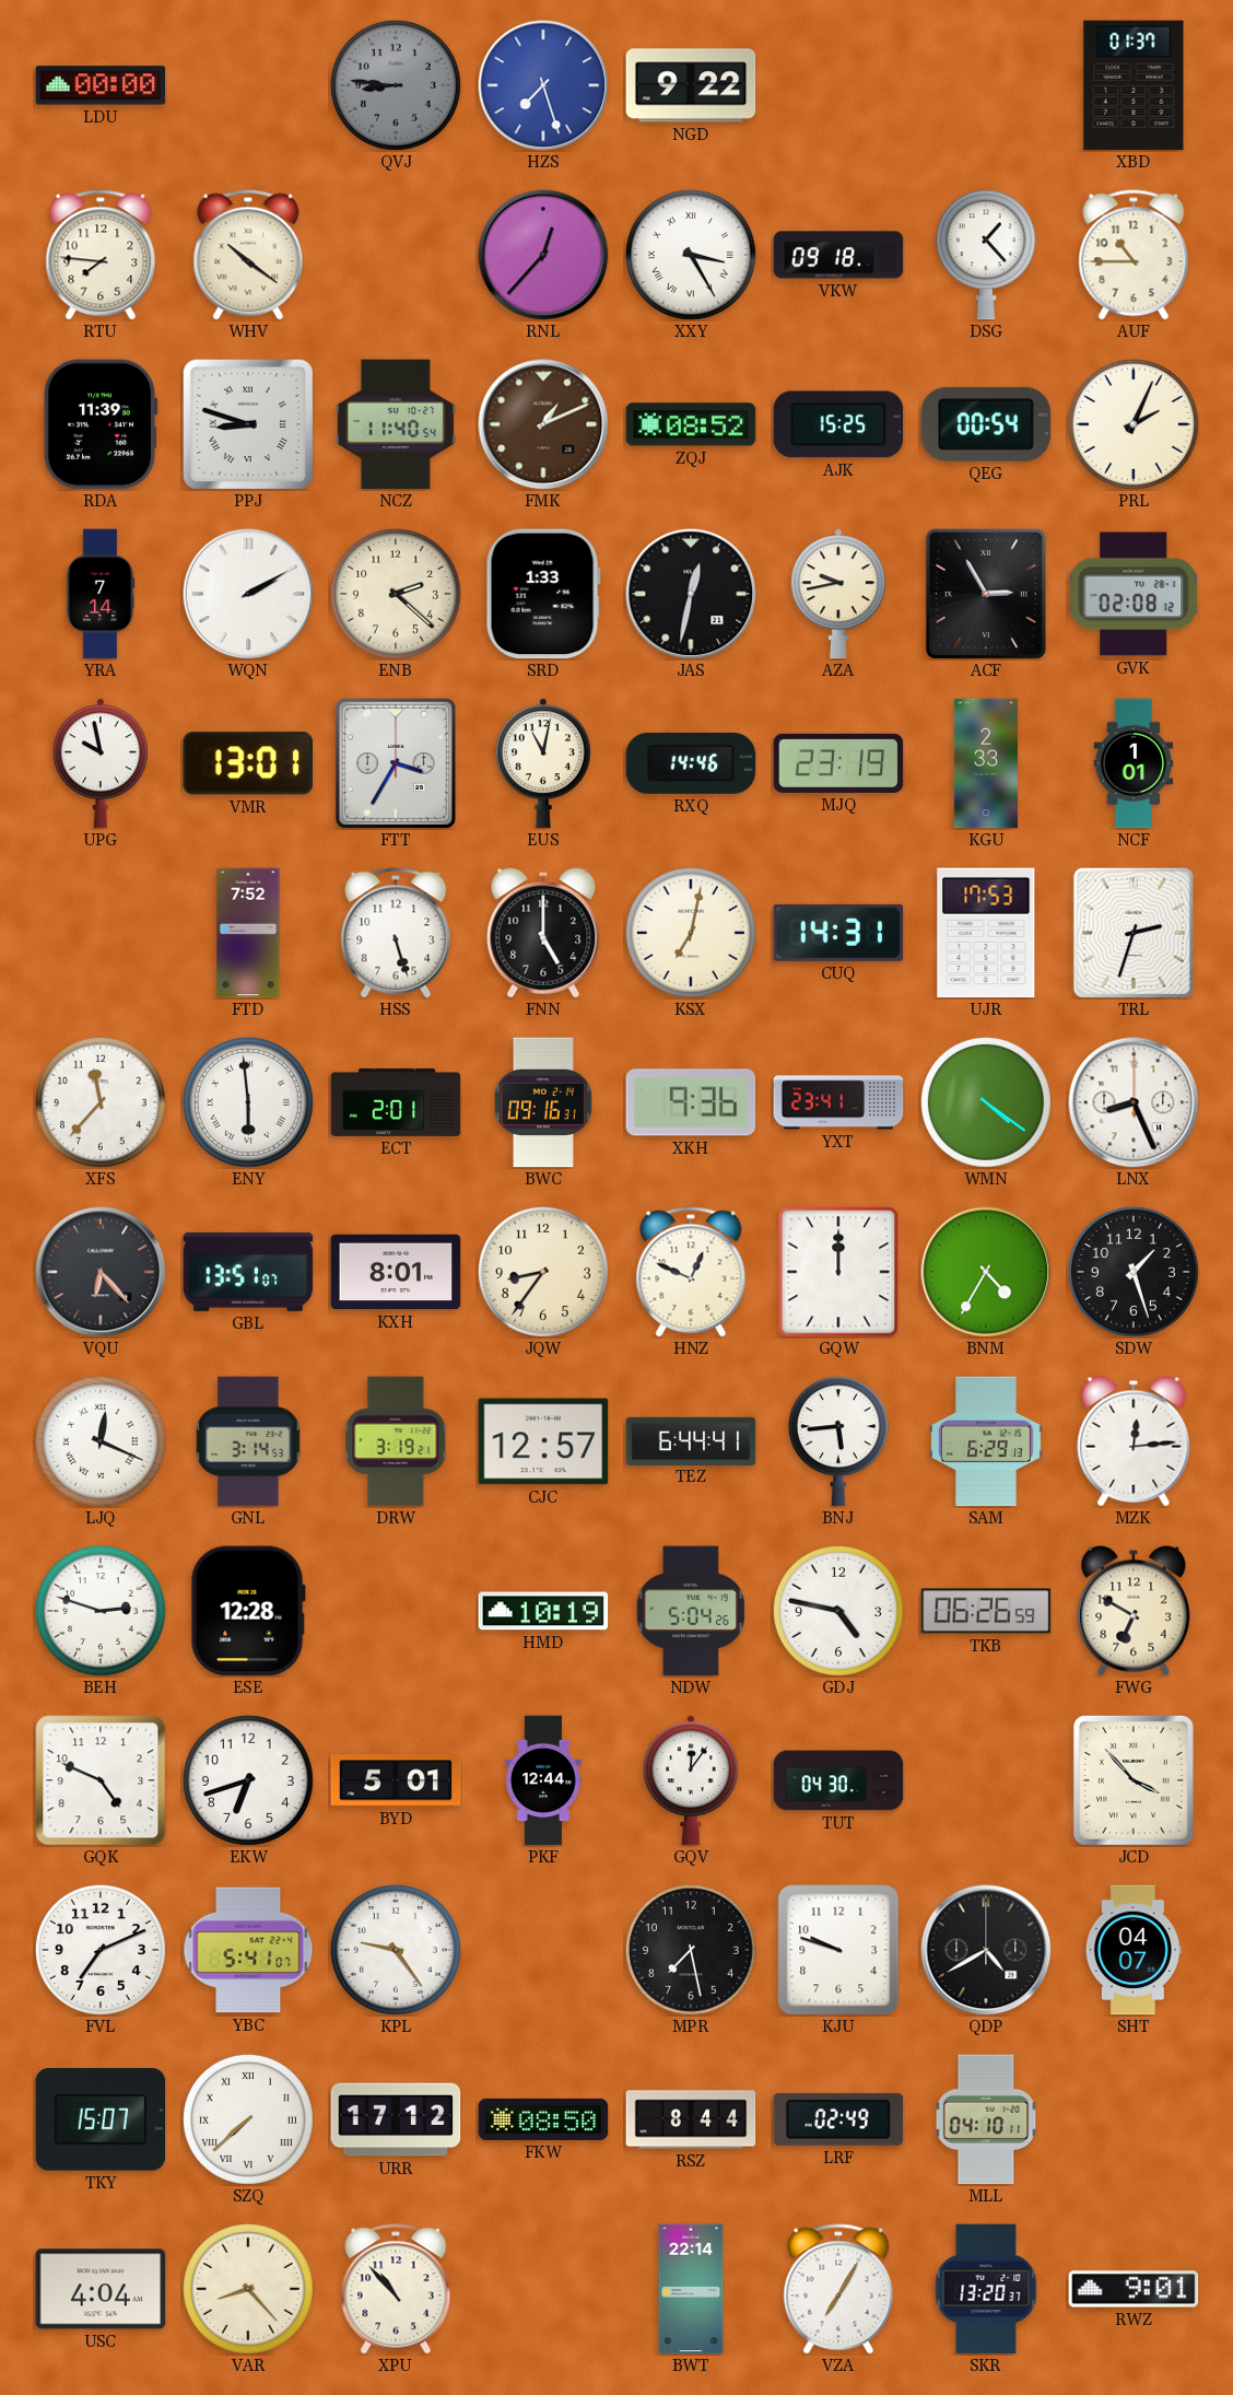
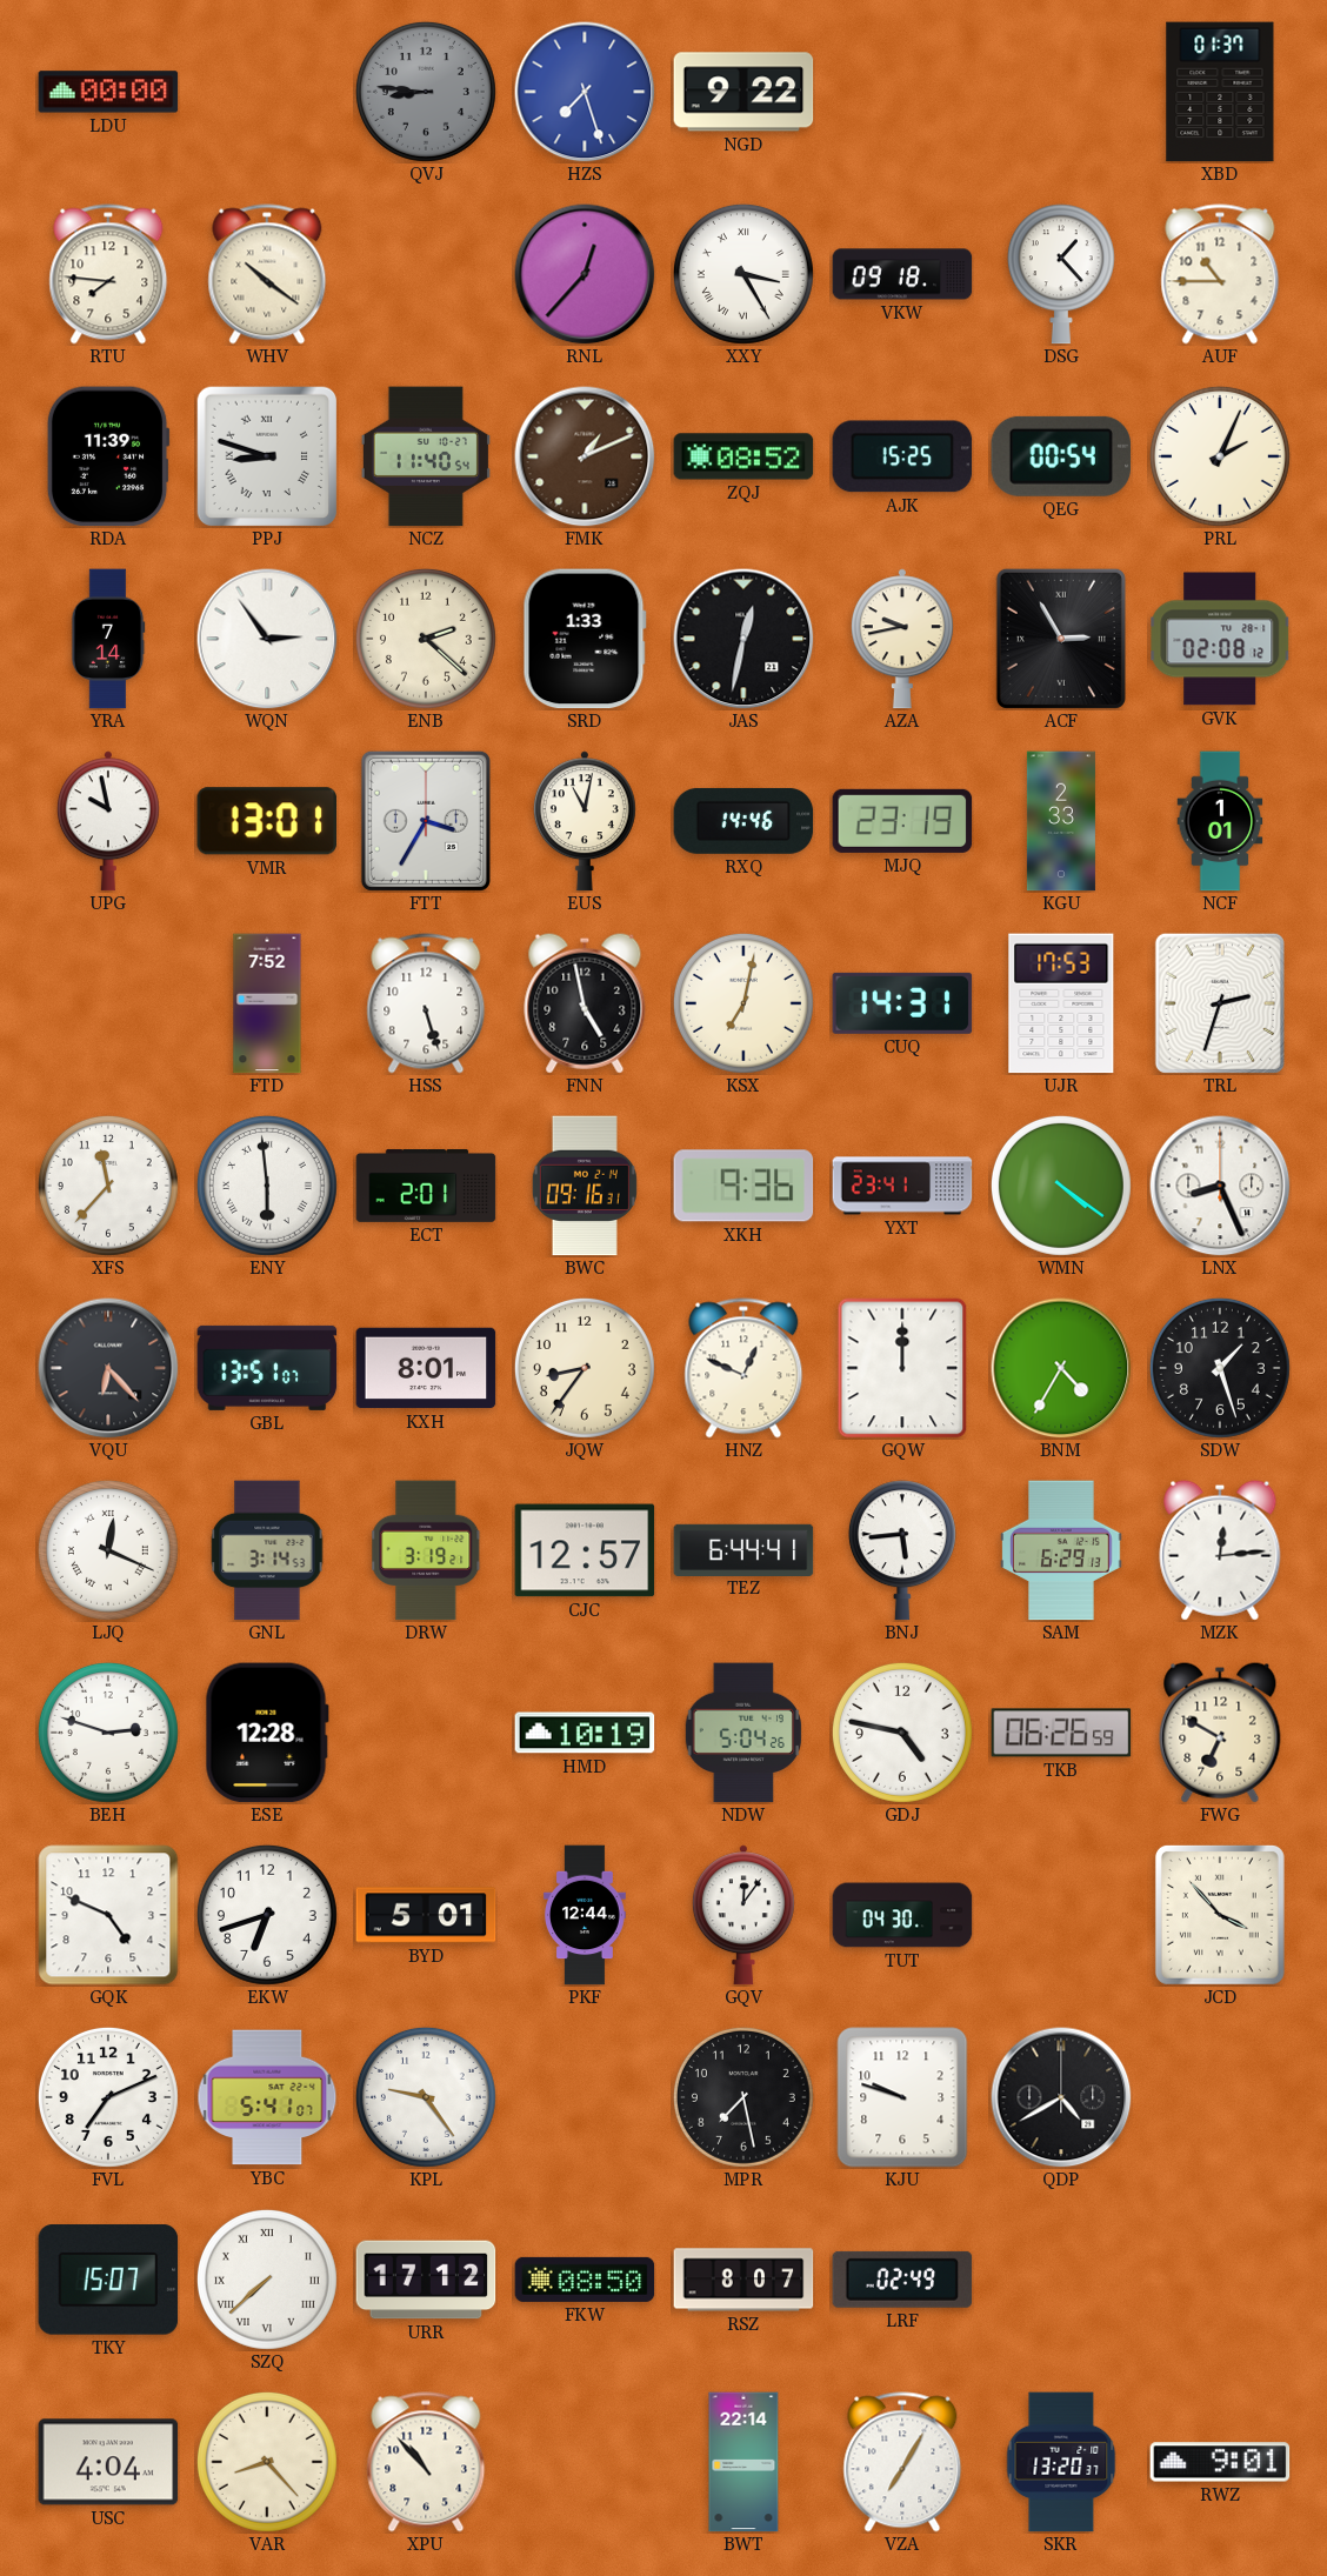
WQN: 2:10 -> 2:54
FNN: 5:00 -> 4:58
SHT: 04:07 -> none
RSZ: 8:44 -> 8:07
MLL: 04:10 -> none
